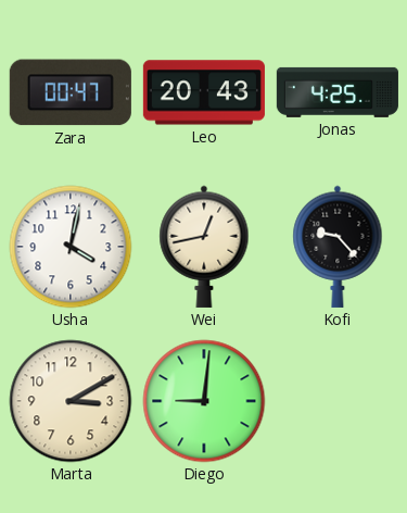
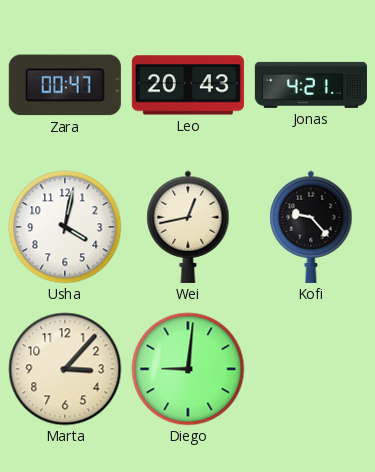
Jonas: 4:25 -> 4:21
Marta: 3:10 -> 3:07
